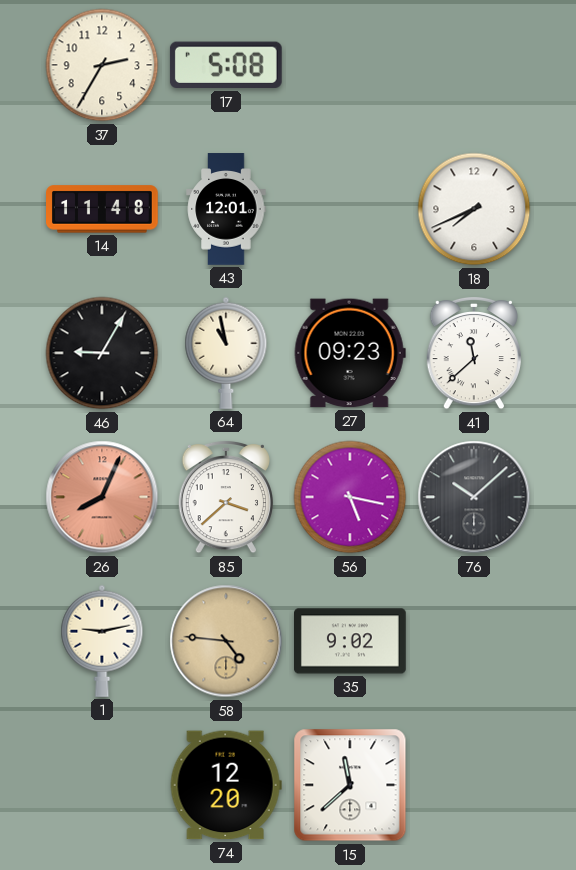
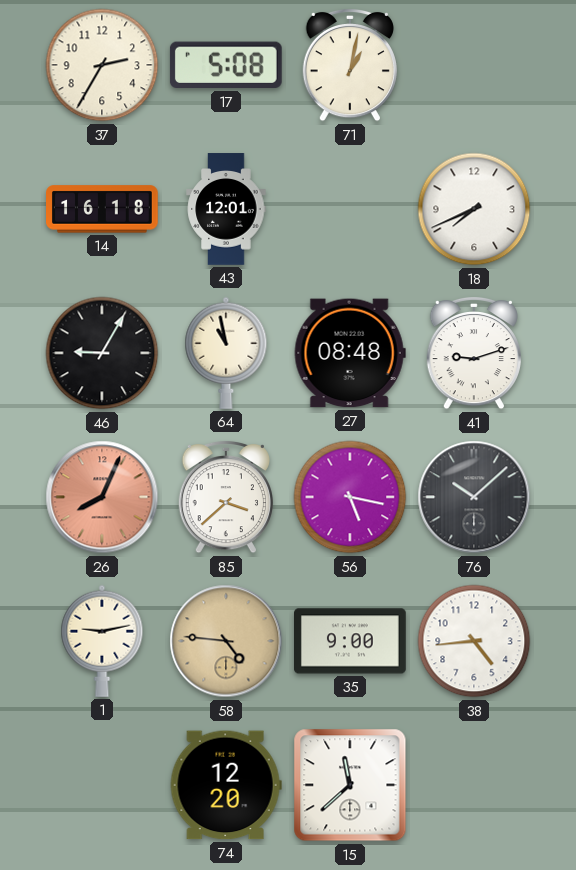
71: none -> 1:02
14: 11:48 -> 16:18
27: 09:23 -> 08:48
41: 11:38 -> 9:12
35: 9:02 -> 9:00
38: none -> 4:44
